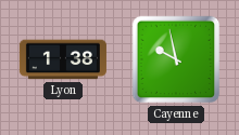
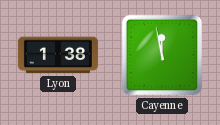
Cayenne: 9:58 -> 11:58
